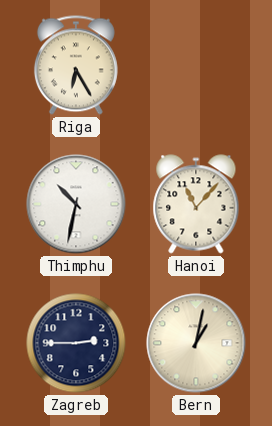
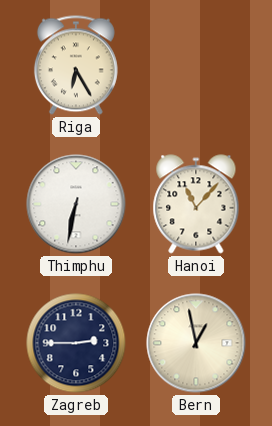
Thimphu: 10:32 -> 6:32
Bern: 1:02 -> 12:58
